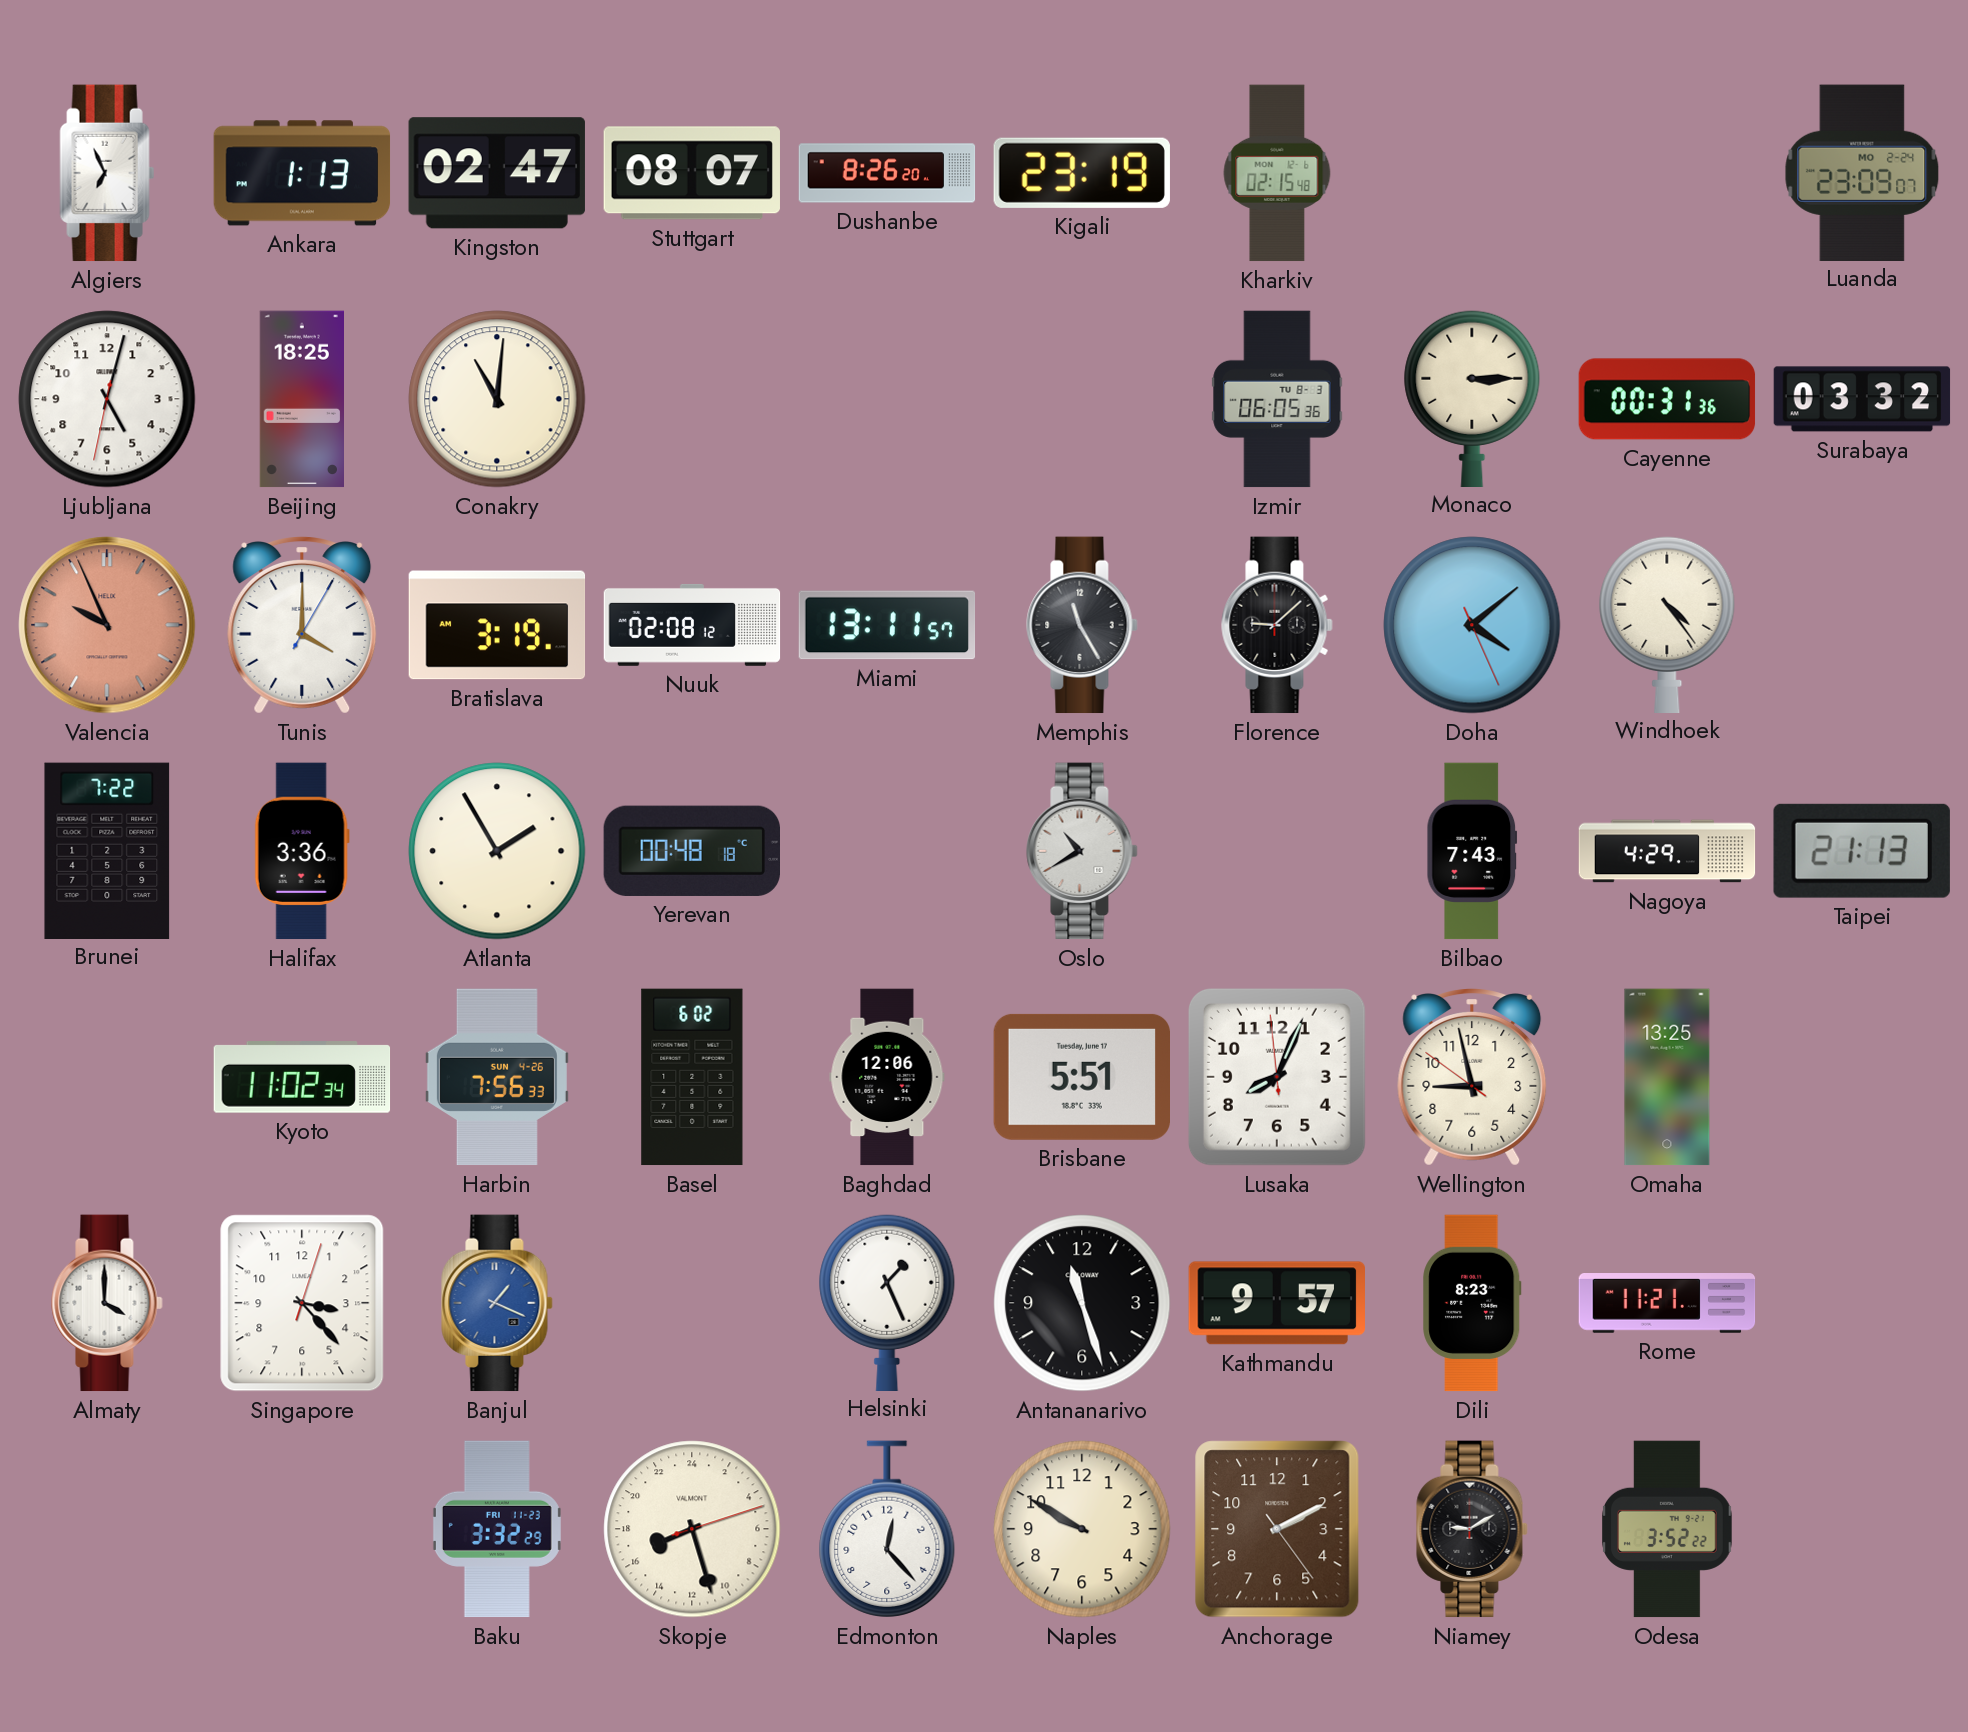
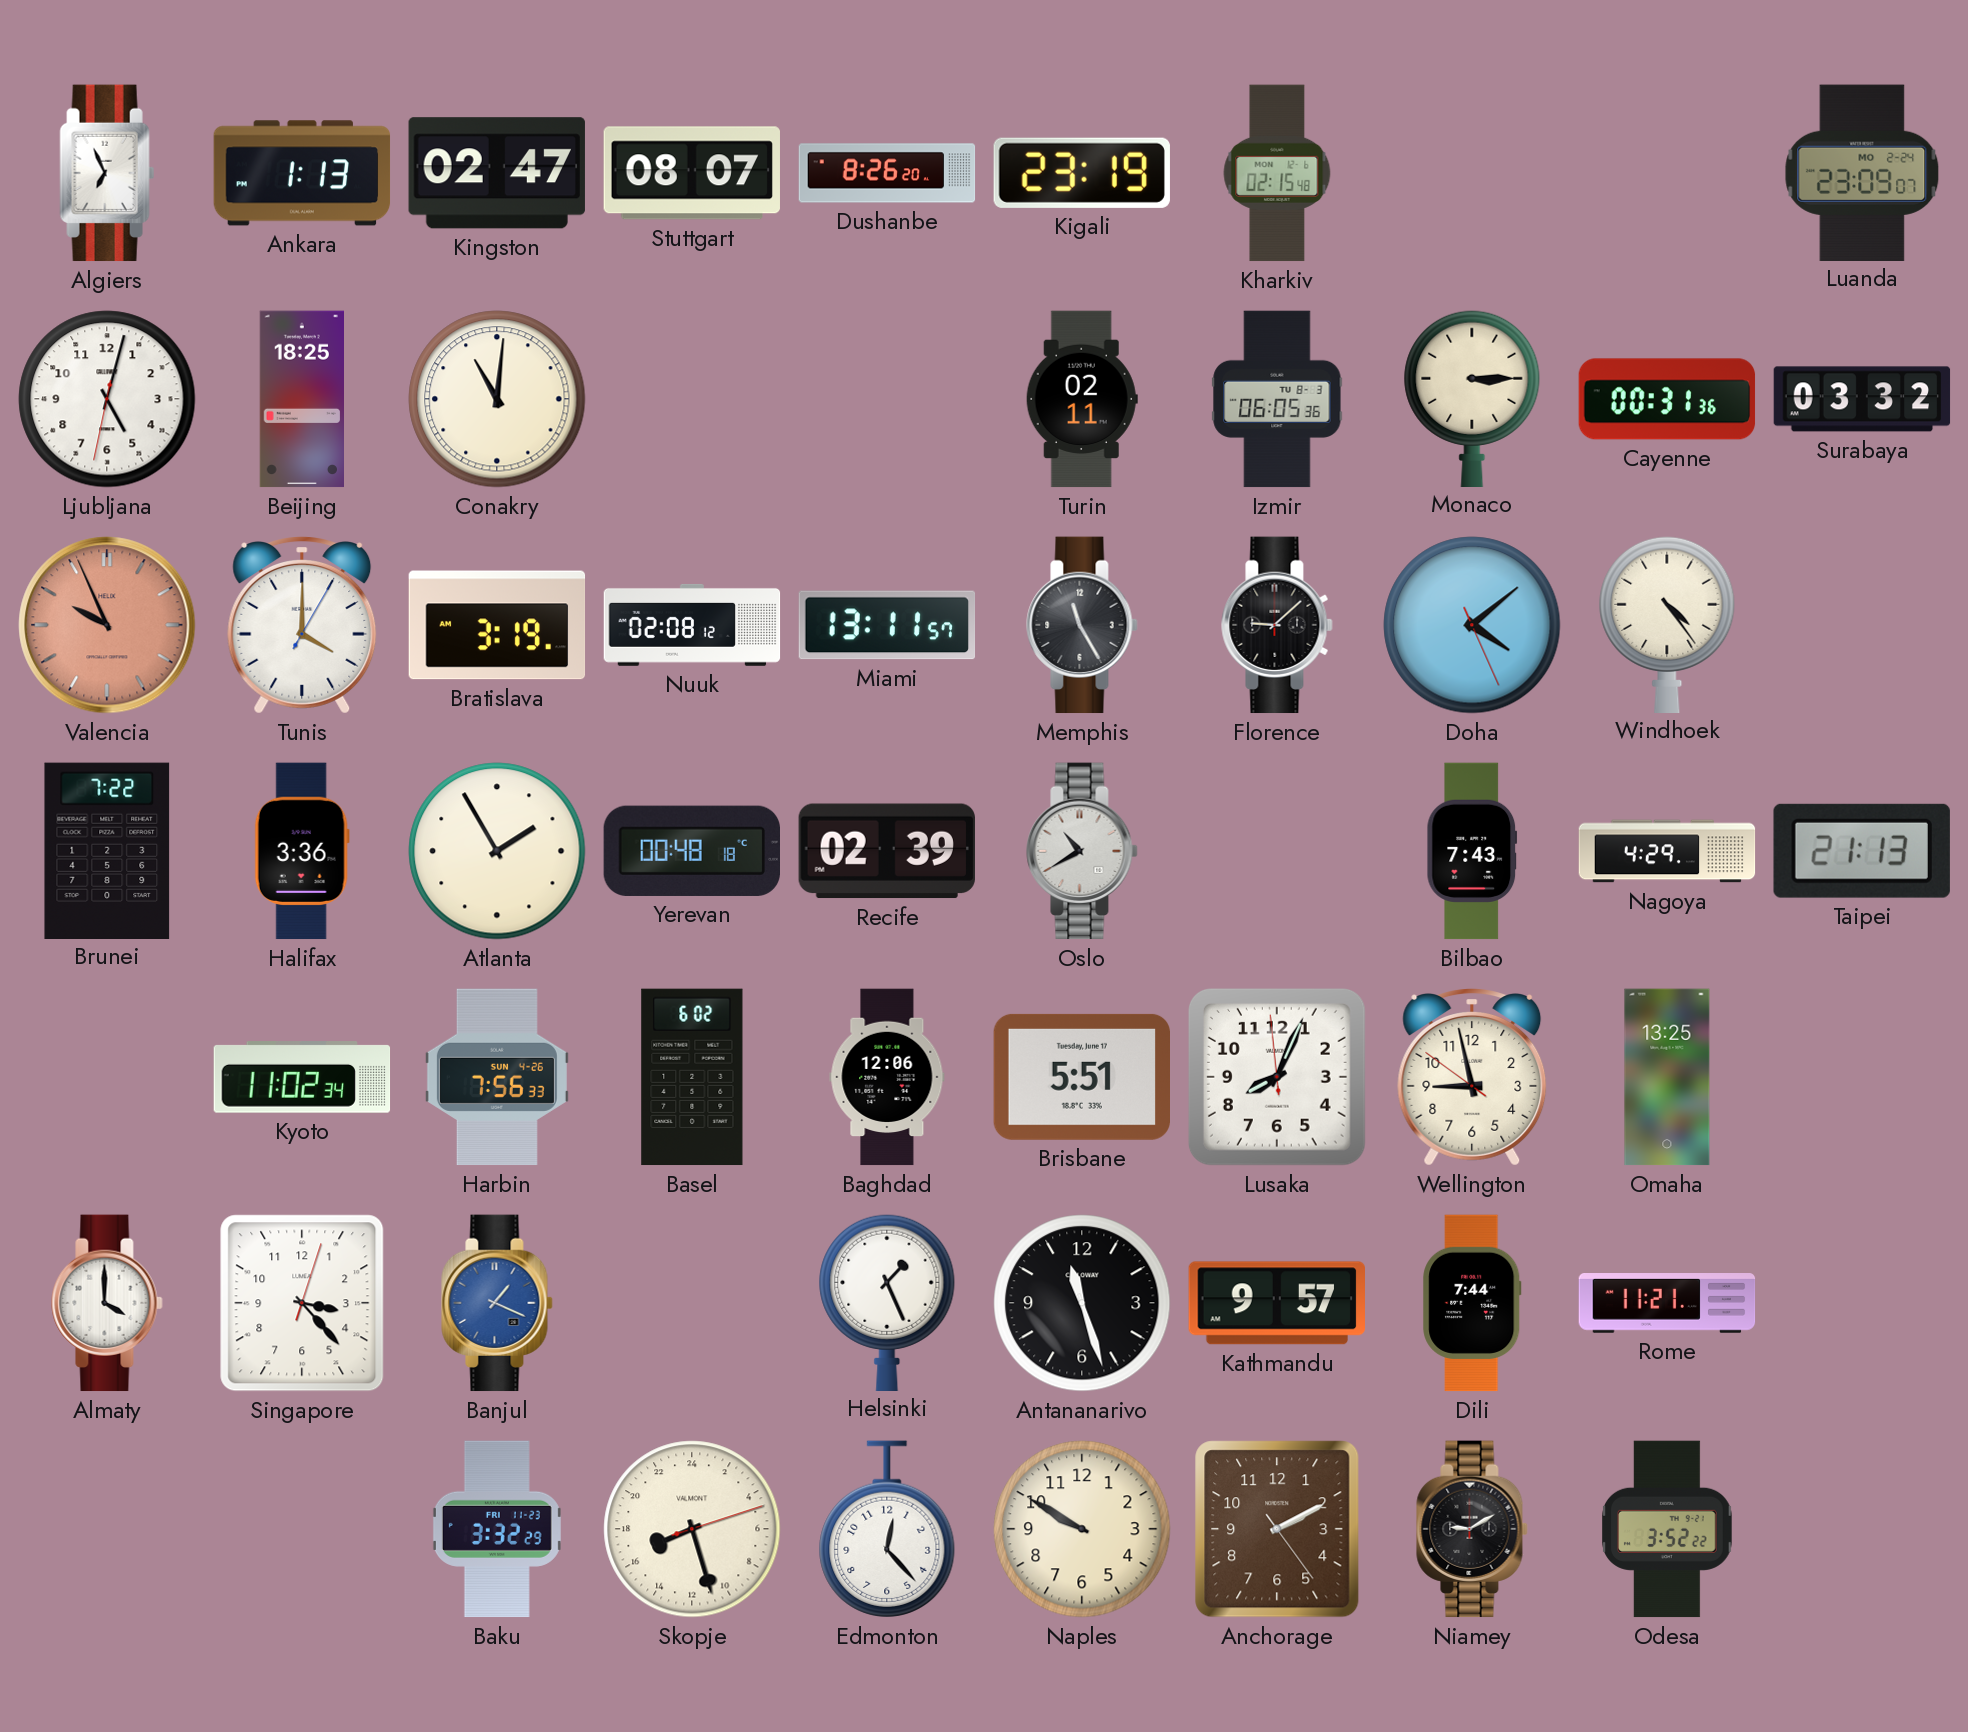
Turin: none -> 02:11
Recife: none -> 02:39
Dili: 8:23 -> 7:44
